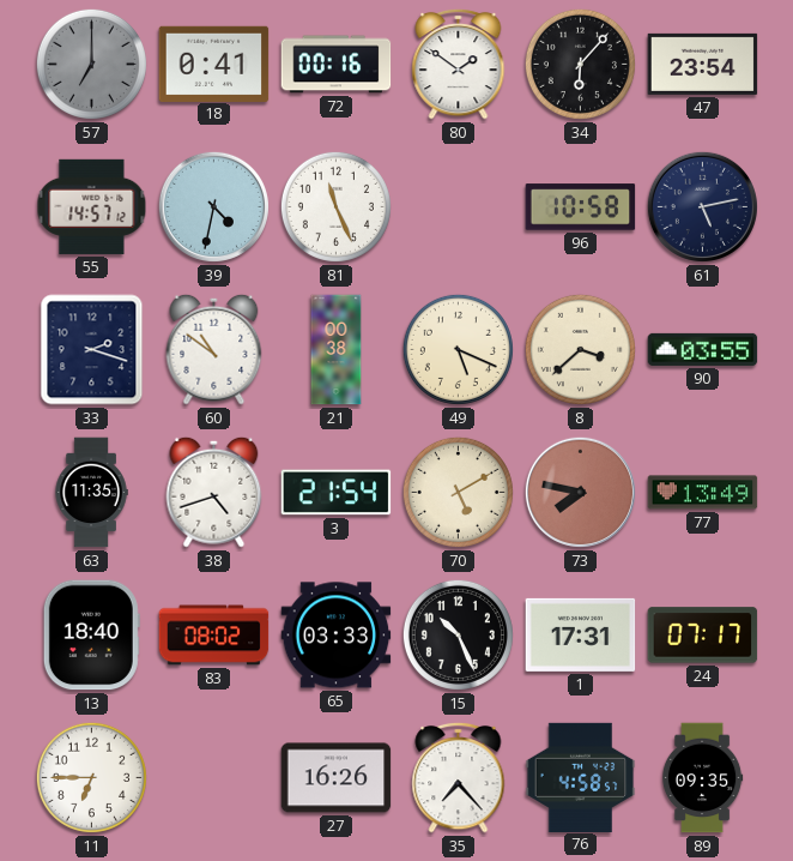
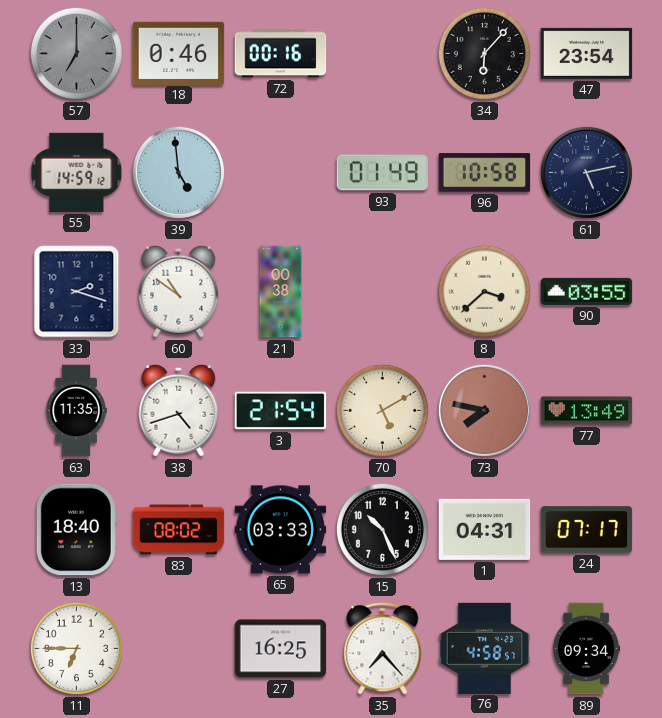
18: 0:41 -> 0:46
80: 1:51 -> none
55: 14:57 -> 14:59
39: 4:32 -> 4:59
81: 11:26 -> none
93: none -> 01:49
49: 5:19 -> none
1: 17:31 -> 04:31
27: 16:26 -> 16:25
89: 09:35 -> 09:34
